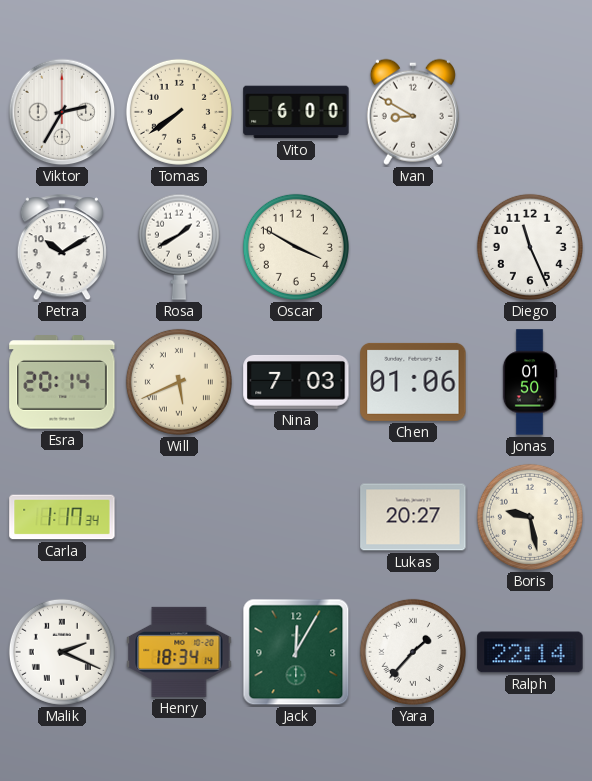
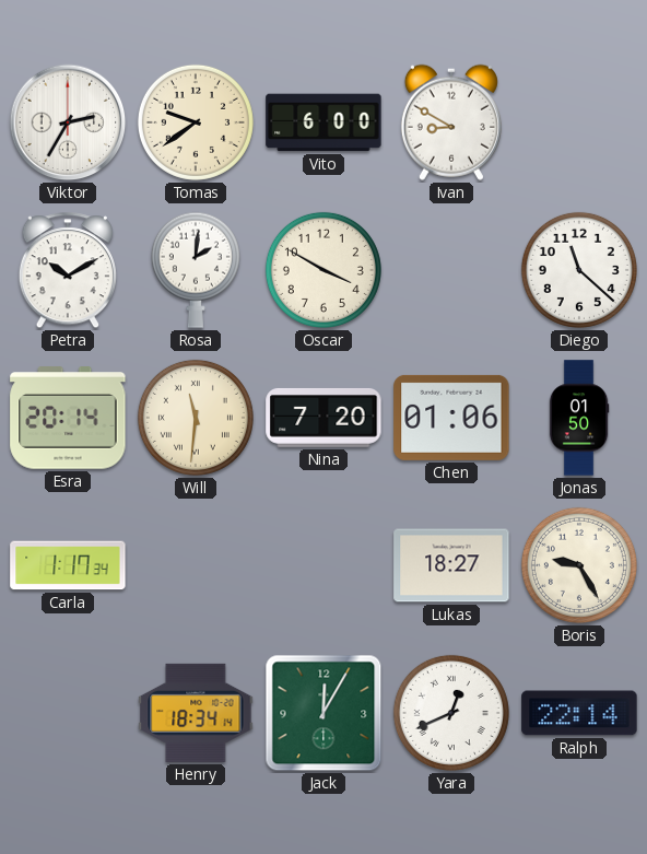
Tomas: 7:39 -> 9:39
Rosa: 1:40 -> 2:01
Diego: 11:26 -> 11:22
Will: 5:41 -> 11:31
Nina: 7:03 -> 7:20
Lukas: 20:27 -> 18:27
Boris: 9:28 -> 9:25
Malik: 2:19 -> none
Yara: 1:37 -> 12:41
